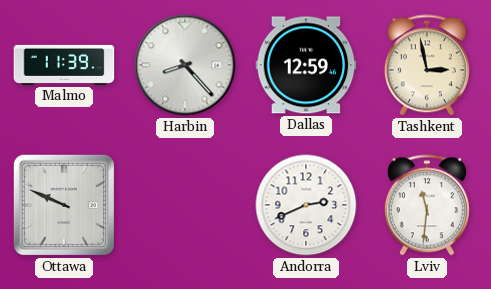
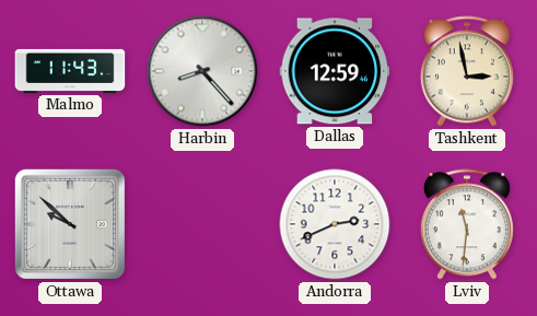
Malmo: 11:39 -> 11:43
Ottawa: 9:49 -> 9:52
